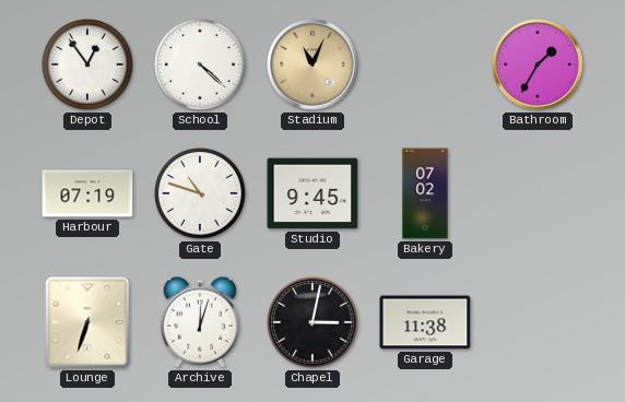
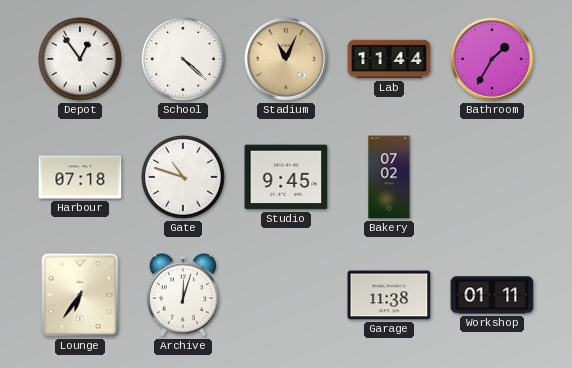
Lab: none -> 11:44
Harbour: 07:19 -> 07:18
Lounge: 6:33 -> 6:36
Chapel: 3:02 -> none
Workshop: none -> 01:11
